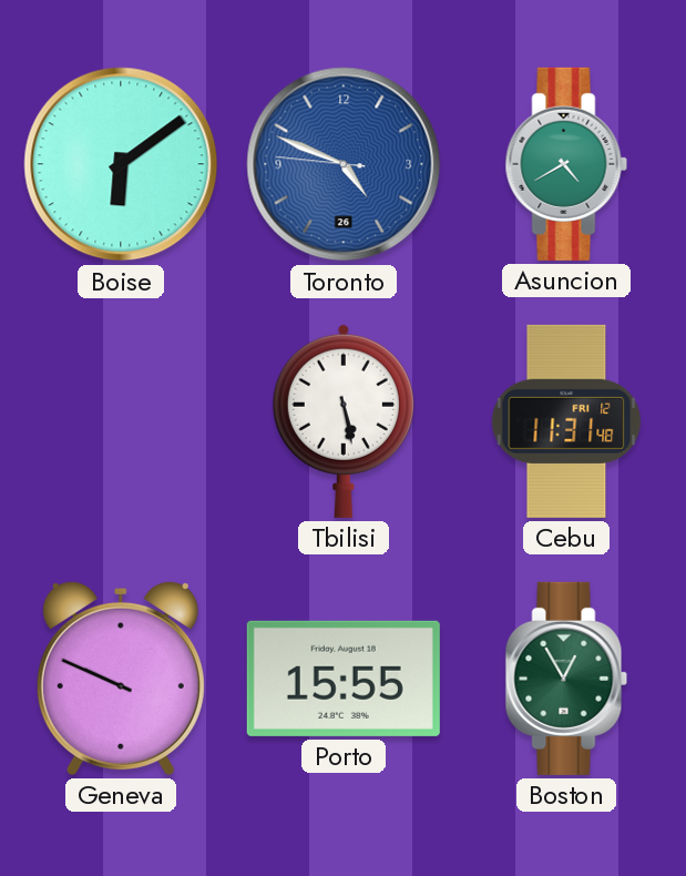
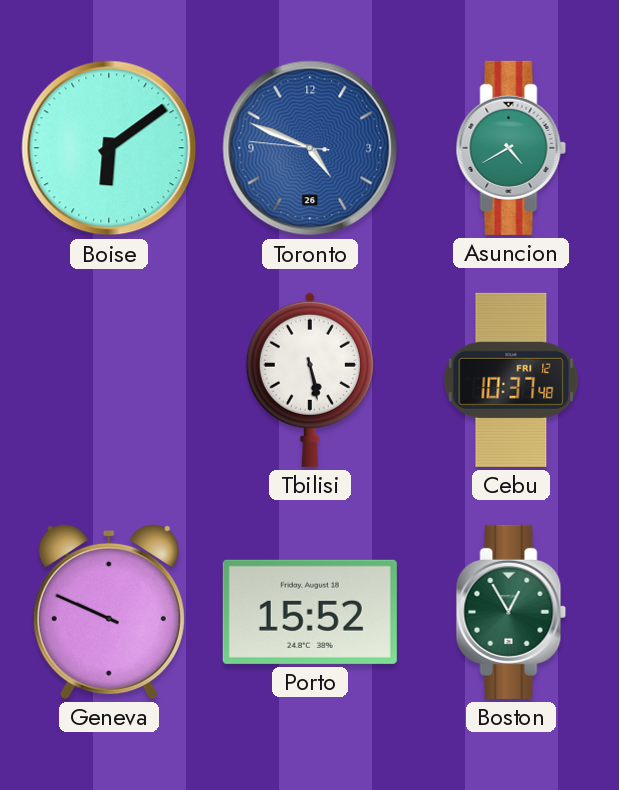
Cebu: 11:31 -> 10:37
Porto: 15:55 -> 15:52
